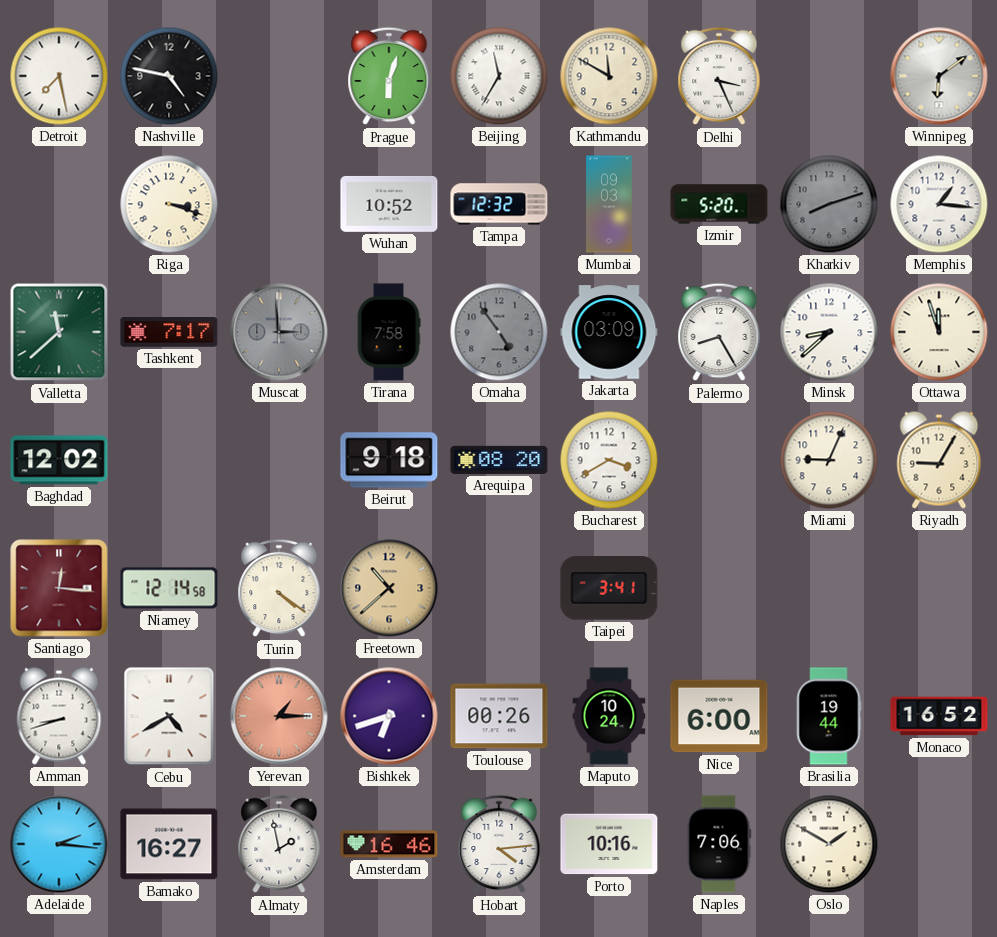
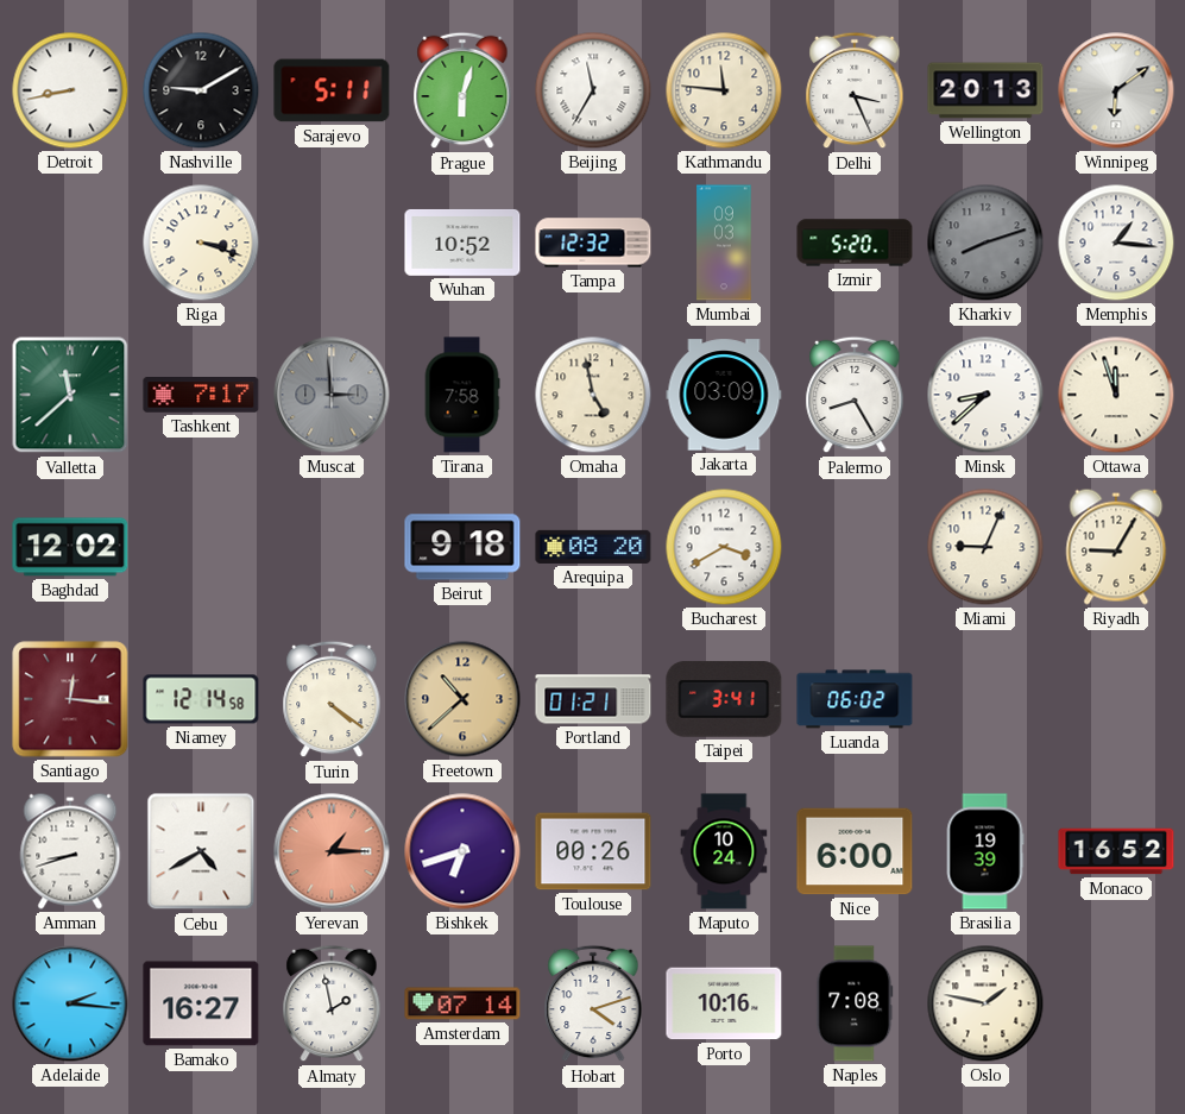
Detroit: 7:28 -> 8:43
Nashville: 4:47 -> 9:10
Sarajevo: none -> 5:11
Kathmandu: 11:50 -> 11:46
Wellington: none -> 20:13
Omaha: 4:54 -> 4:58
Omaha dial: grey -> cream
Portland: none -> 01:21
Luanda: none -> 06:02
Brasilia: 19:44 -> 19:39
Amsterdam: 16:46 -> 07:14
Hobart: 4:14 -> 4:12
Naples: 7:06 -> 7:08
Oslo: 1:50 -> 1:47
